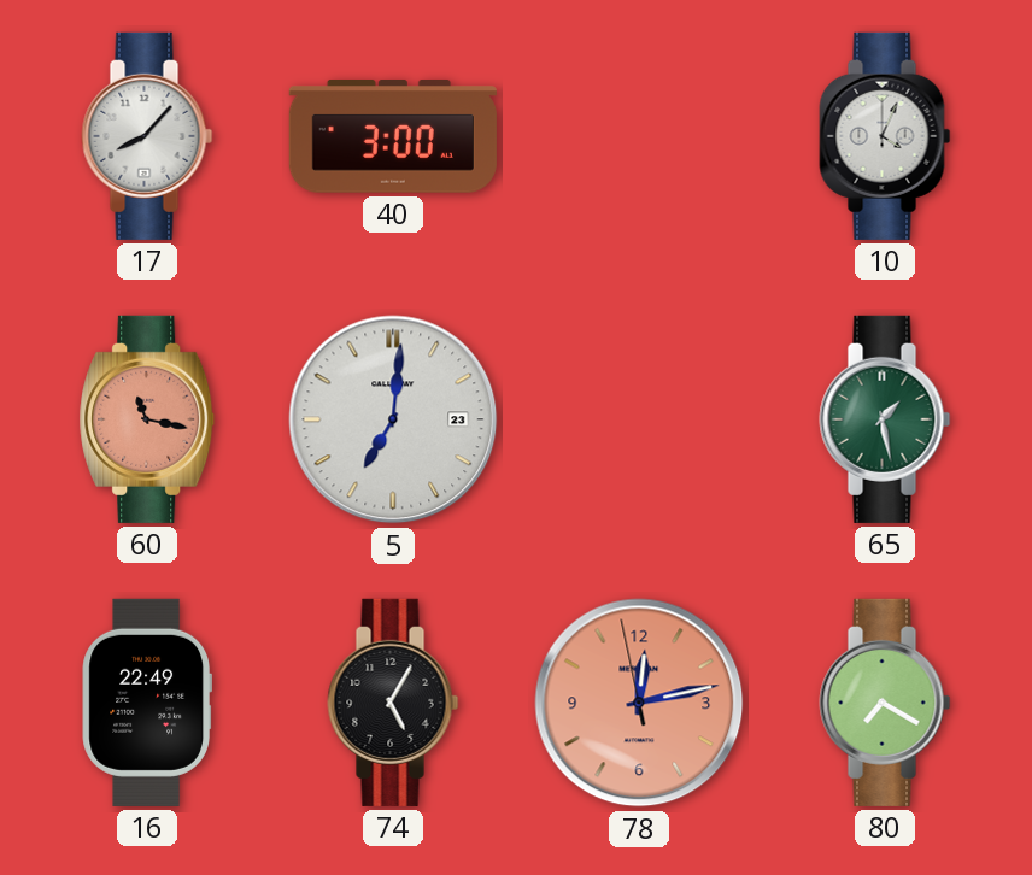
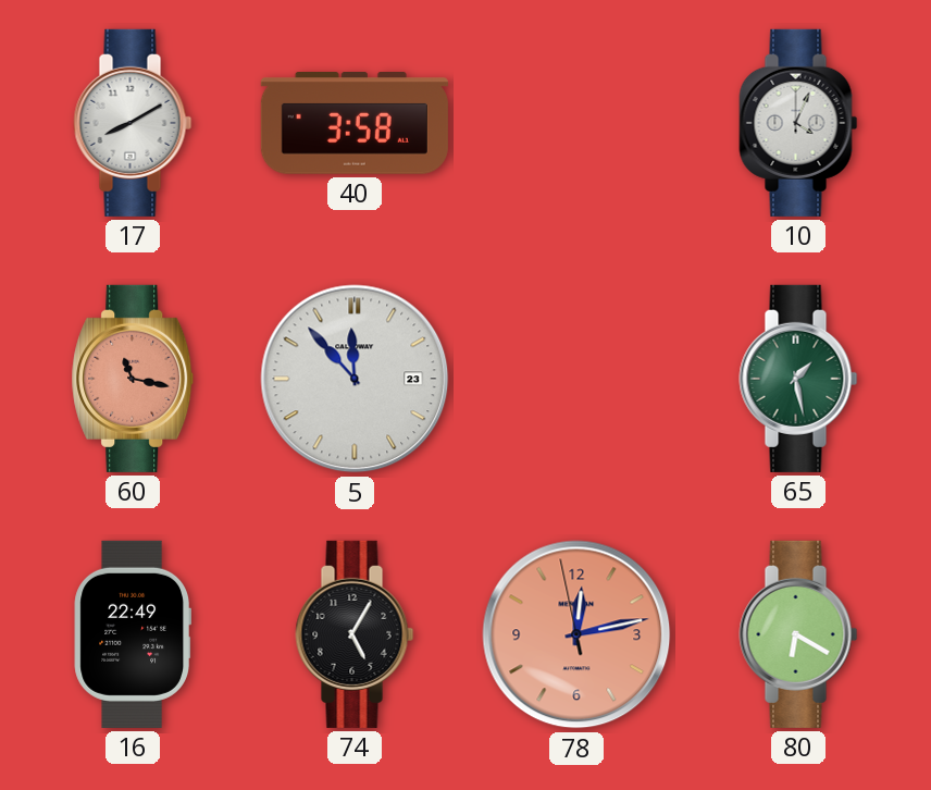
17: 8:07 -> 8:10
40: 3:00 -> 3:58
5: 7:01 -> 11:53
80: 7:20 -> 6:20
